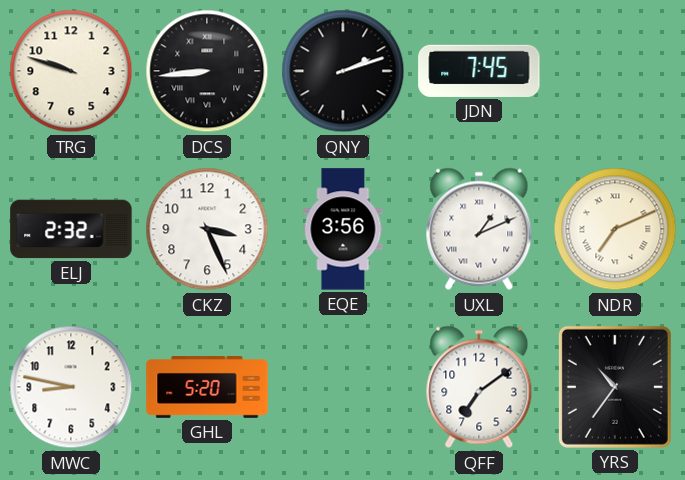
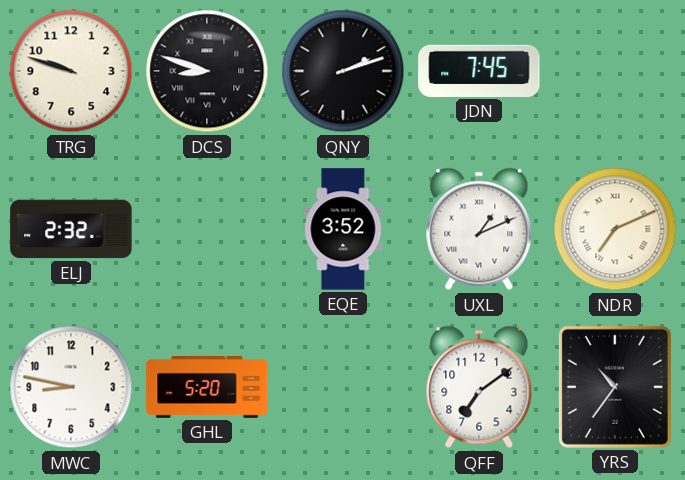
DCS: 8:44 -> 8:48
CKZ: 3:26 -> none
EQE: 3:56 -> 3:52
